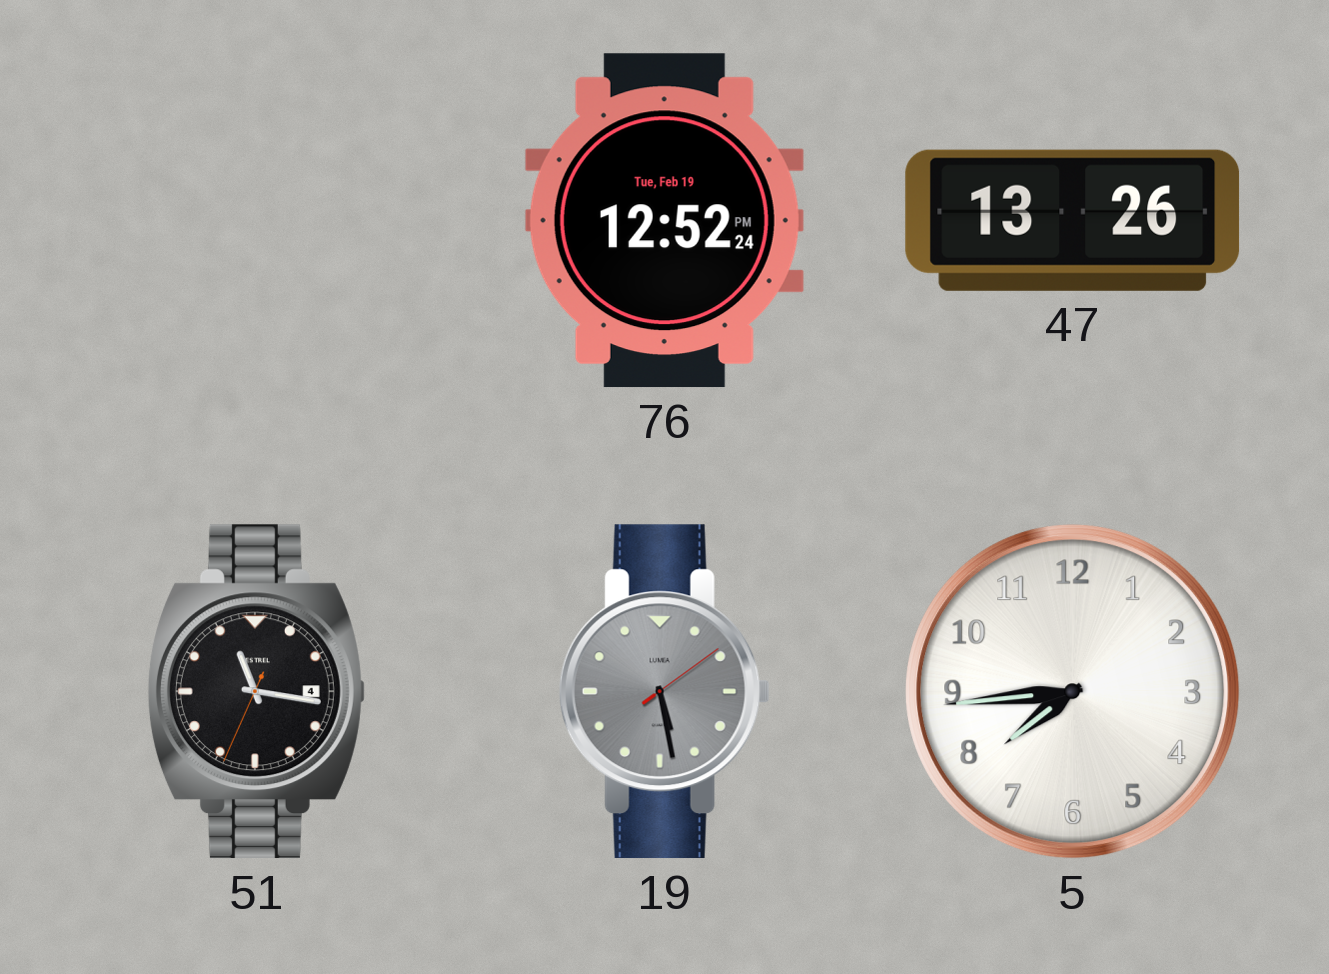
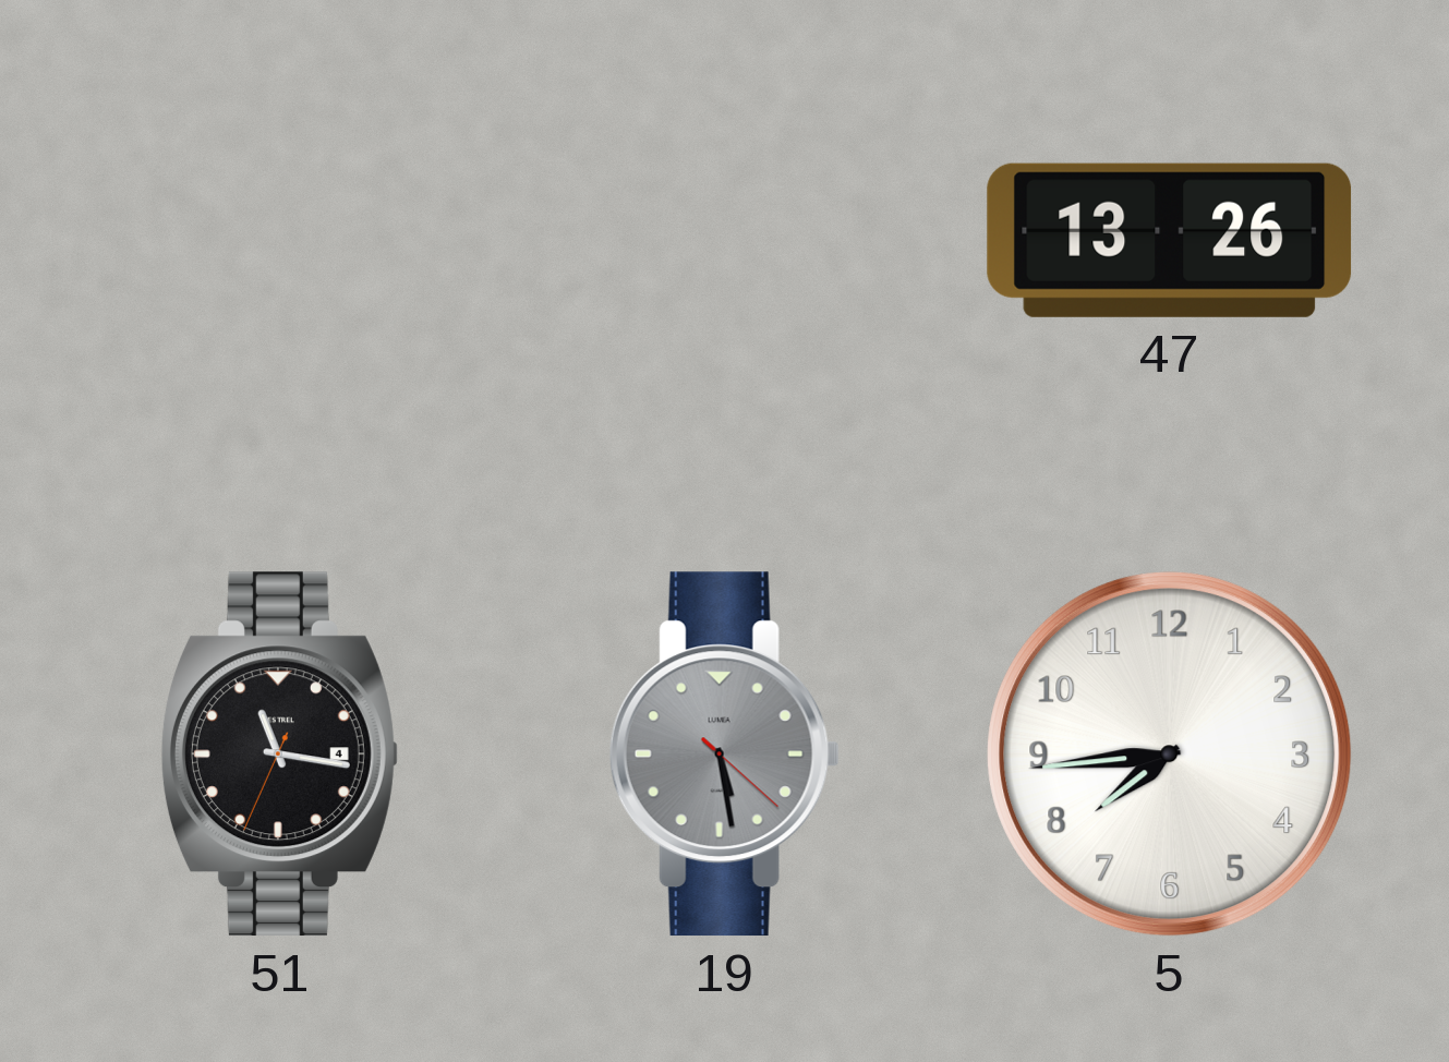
76: 12:52 -> none
19: 5:28:09 -> 5:28:22
